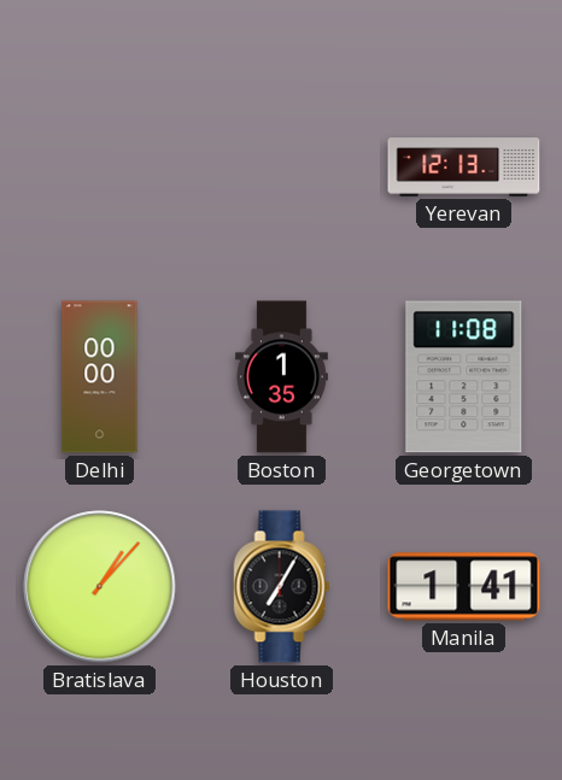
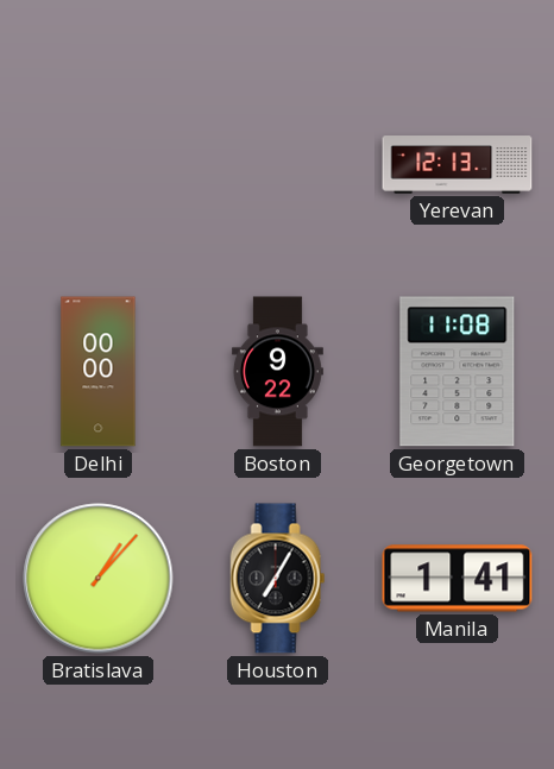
Boston: 1:35 -> 9:22
